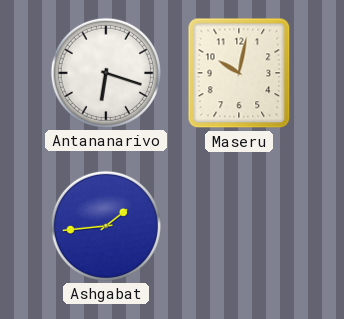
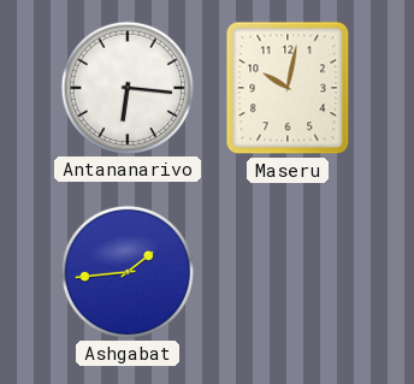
Antananarivo: 6:18 -> 6:16
